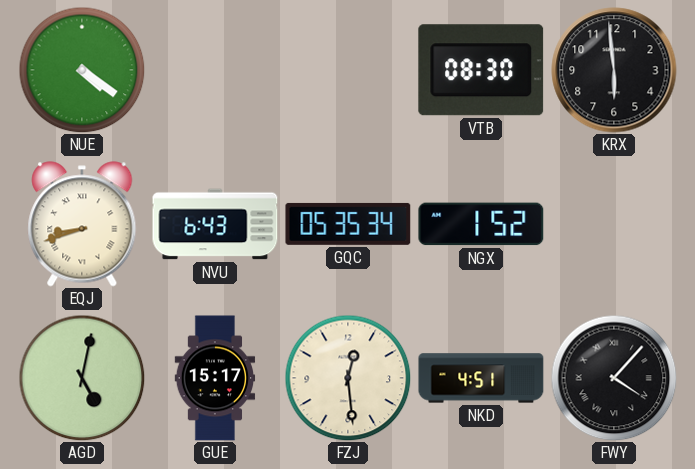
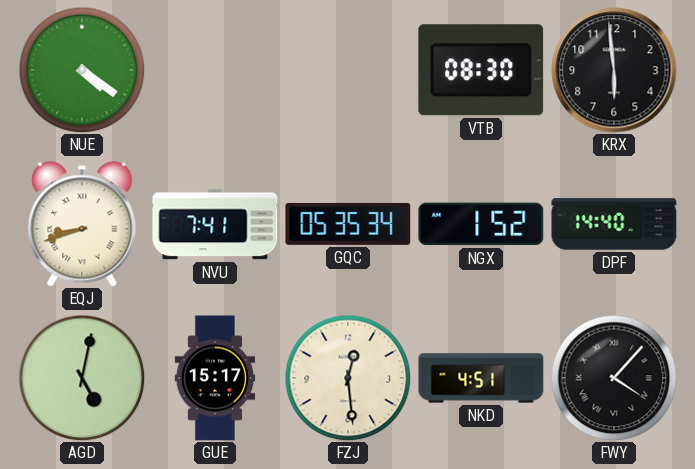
NVU: 6:43 -> 7:41
DPF: none -> 14:40
